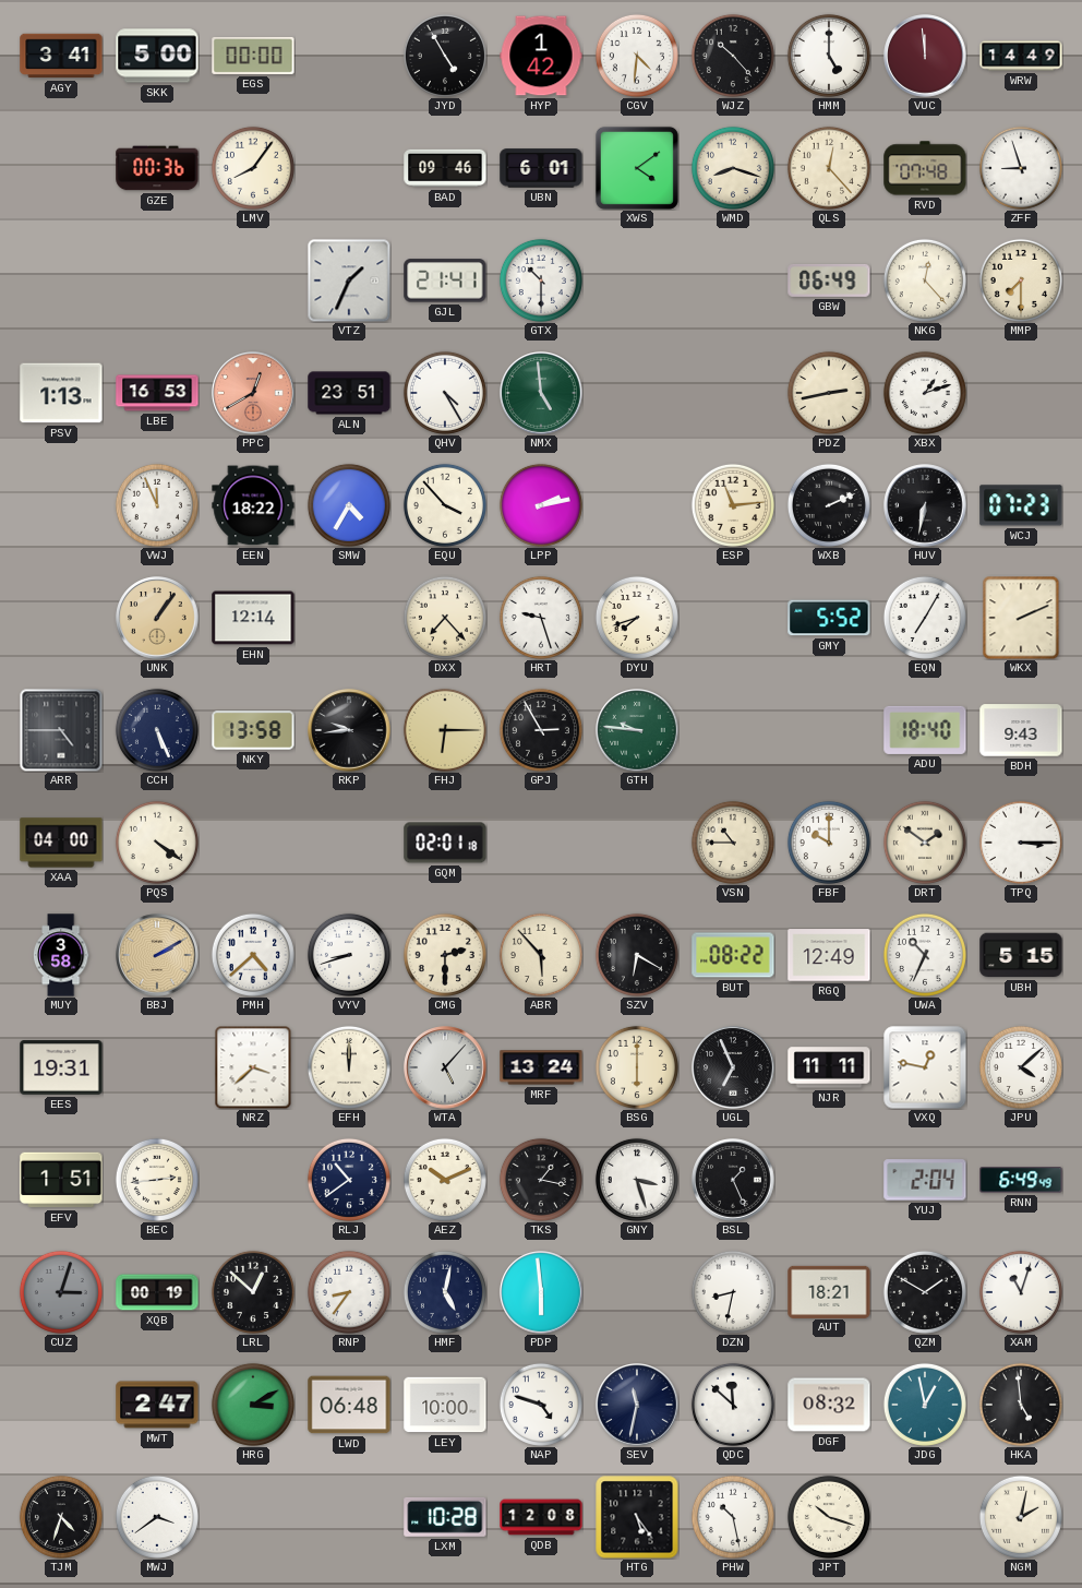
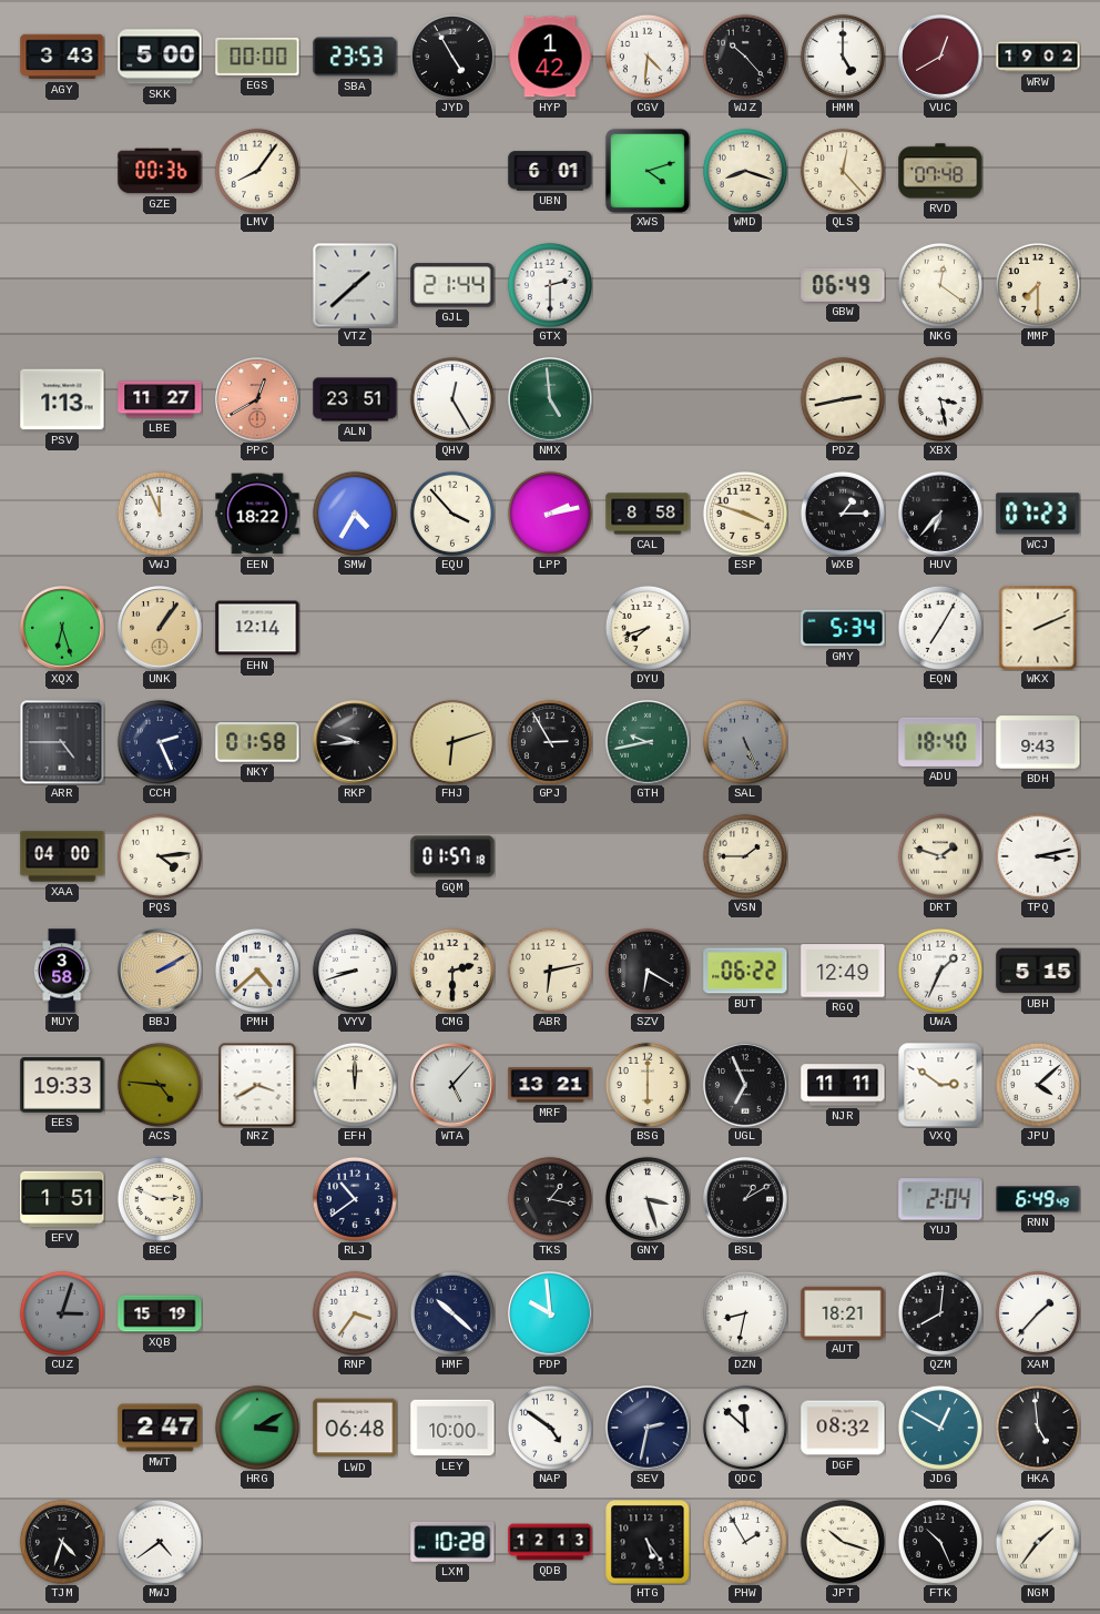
AGY: 3:41 -> 3:43
SBA: none -> 23:53
VUC: 11:59 -> 12:40
WRW: 14:49 -> 19:02
BAD: 09:46 -> none
XWS: 4:09 -> 4:12
ZFF: 8:57 -> none
VTZ: 1:34 -> 1:38
GJL: 21:41 -> 21:44
GTX: 10:30 -> 2:30
NKG: 12:23 -> 12:21
LBE: 16:53 -> 11:27
QHV: 4:25 -> 12:25
XBX: 1:12 -> 3:28
CAL: none -> 8:58
ESP: 11:14 -> 3:48
WXB: 2:11 -> 1:15
HUV: 6:32 -> 6:37
XQX: none -> 6:27
DXX: 7:23 -> none
HRT: 9:27 -> none
GMY: 5:52 -> 5:34
CCH: 5:26 -> 2:26
NKY: 13:58 -> 01:58
FHJ: 6:15 -> 6:12
GTH: 9:46 -> 9:43
SAL: none -> 5:26
PQS: 4:21 -> 4:14
GQM: 02:01 -> 01:57
VSN: 10:45 -> 1:45
FBF: 10:00 -> none
DRT: 1:51 -> 1:48
TPQ: 3:15 -> 3:13
ABR: 5:53 -> 6:13
BUT: 08:22 -> 06:22
UWA: 10:34 -> 1:34
EES: 19:31 -> 19:33
ACS: none -> 4:46
NRZ: 3:38 -> 3:40
MRF: 13:24 -> 13:21
VXQ: 12:47 -> 2:51
BEC: 2:44 -> 2:49
AEZ: 10:11 -> none
BSL: 1:26 -> 1:10
XQB: 00:19 -> 15:19
LRL: 12:52 -> none
RNP: 8:36 -> 3:36
HMF: 5:02 -> 10:22
PDP: 5:59 -> 9:59
QZM: 1:50 -> 8:01
XAM: 11:03 -> 1:37
NAP: 4:48 -> 4:51
SEV: 11:32 -> 2:32
JDG: 12:58 -> 12:50
MWJ: 3:39 -> 4:39
QDB: 12:08 -> 12:13
PHW: 10:28 -> 1:55
FTK: none -> 10:26
NGM: 2:02 -> 1:36
